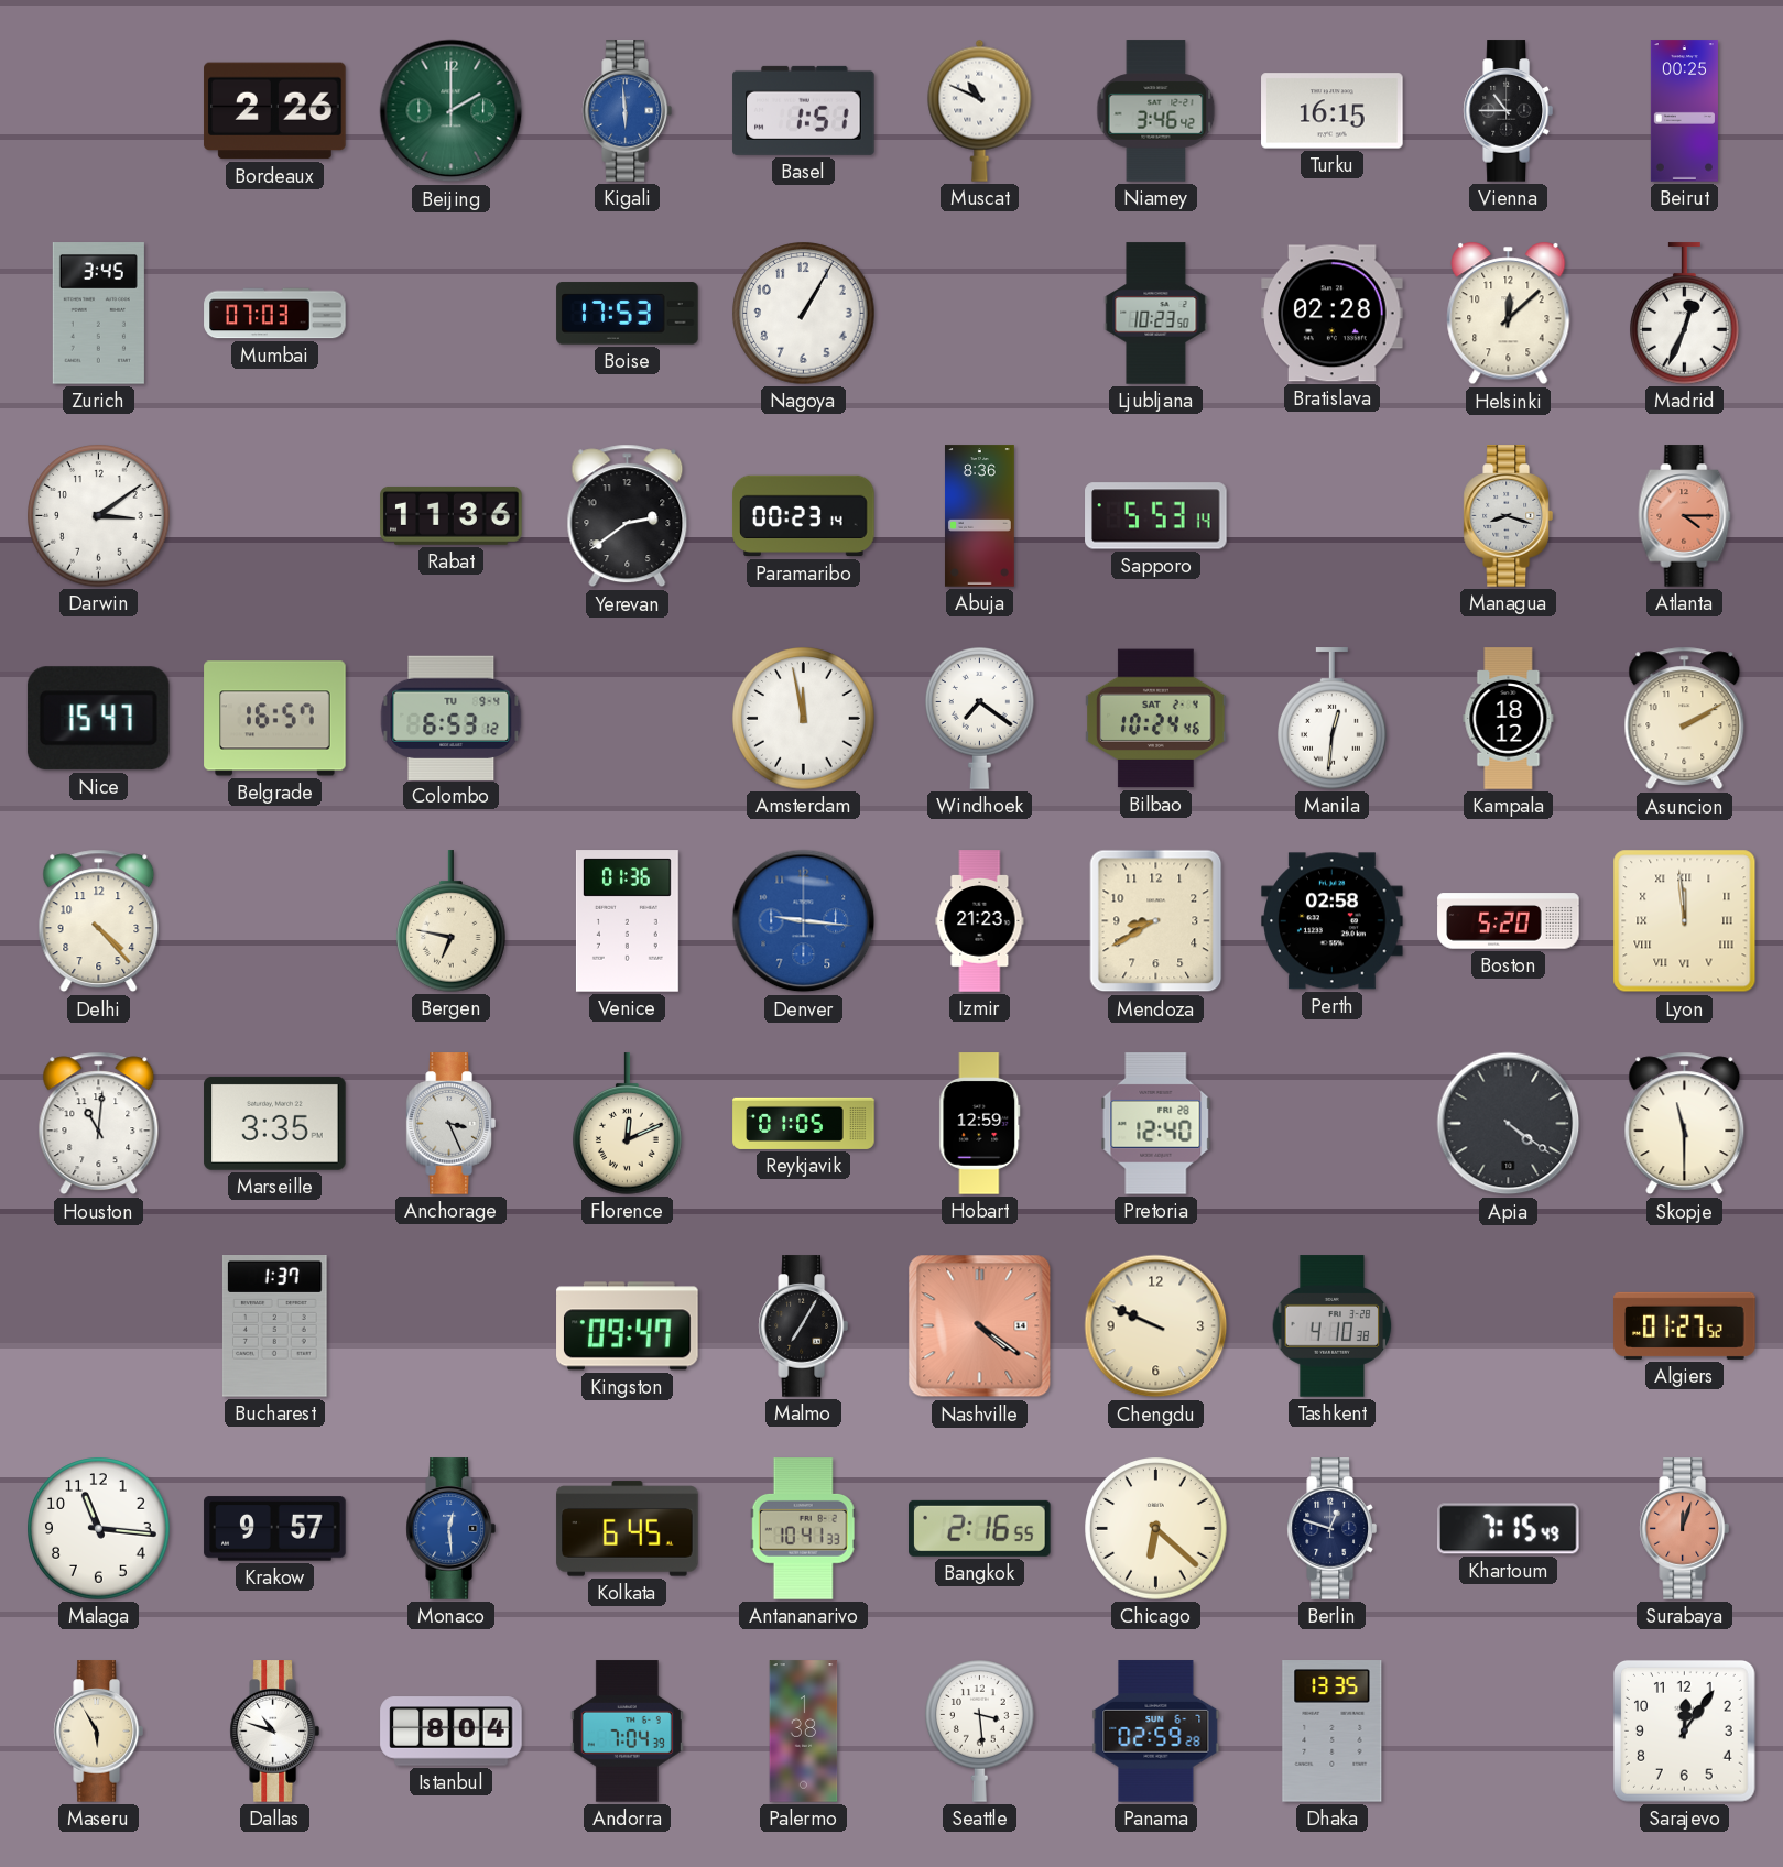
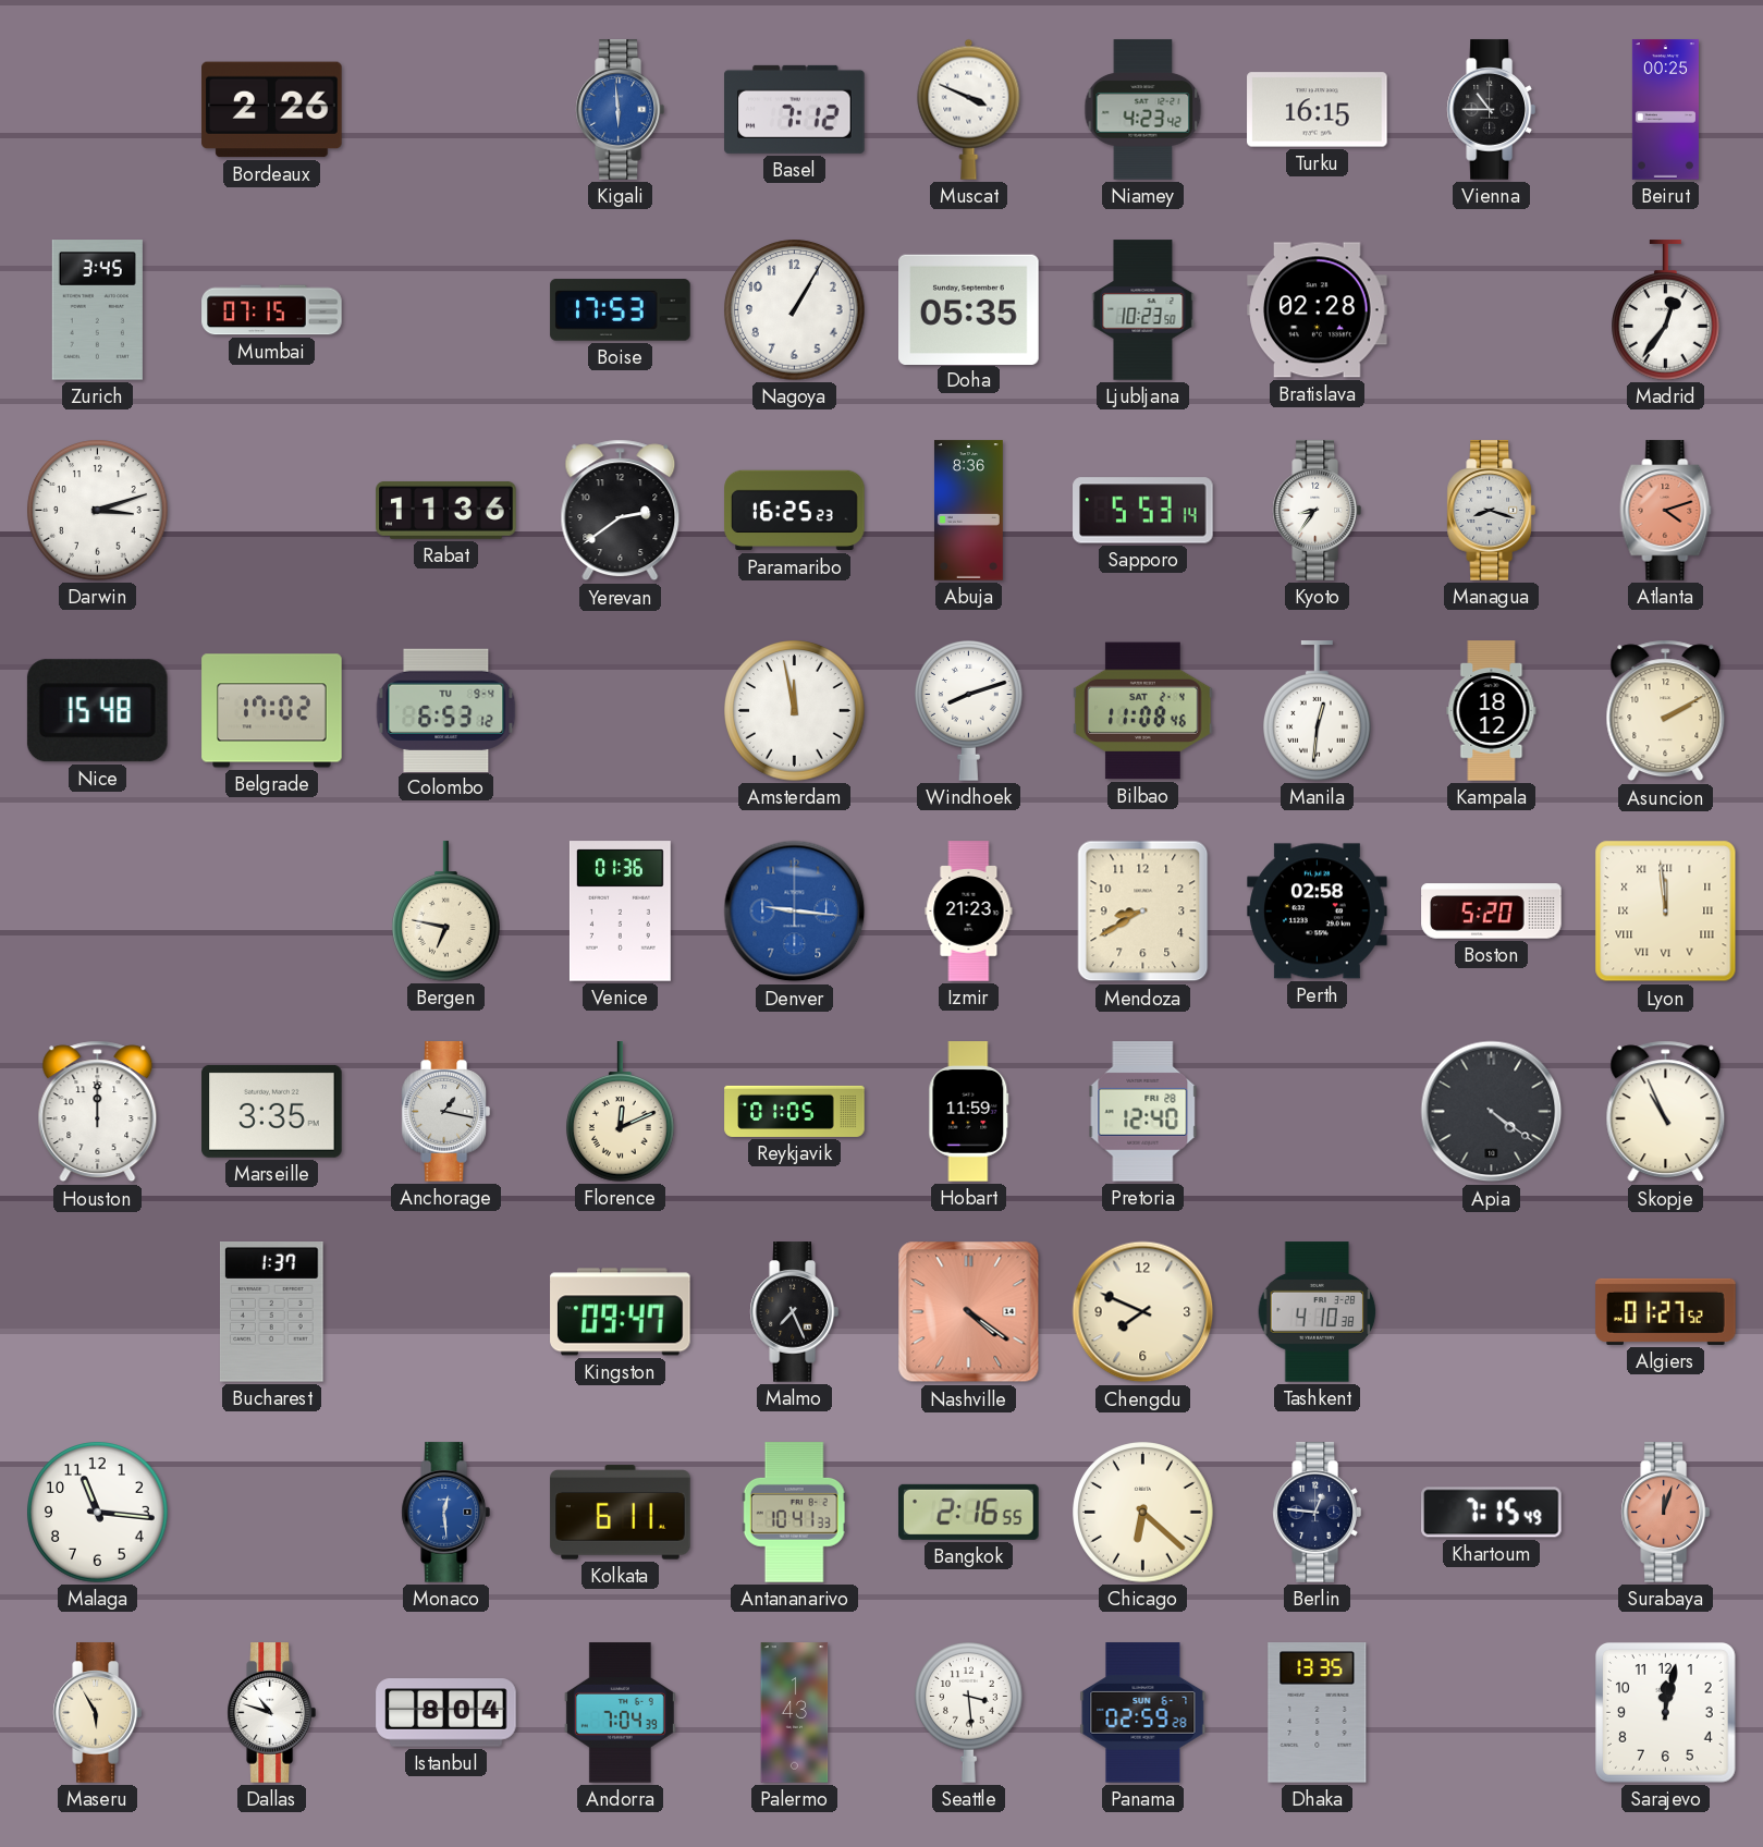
Beijing: 2:00 -> none
Basel: 1:51 -> 7:12
Muscat: 10:49 -> 3:49
Niamey: 3:46 -> 4:23
Mumbai: 07:03 -> 07:15
Doha: none -> 05:35
Helsinki: 12:08 -> none
Madrid: 12:34 -> 12:36
Darwin: 3:09 -> 3:12
Paramaribo: 00:23 -> 16:25
Kyoto: none -> 8:36
Atlanta: 4:15 -> 4:12
Nice: 15:47 -> 15:48
Belgrade: 16:57 -> 17:02
Windhoek: 7:21 -> 8:12
Bilbao: 10:24 -> 11:08
Delhi: 4:23 -> none
Houston: 11:01 -> 12:00
Anchorage: 3:26 -> 1:17
Hobart: 12:59 -> 11:59
Skopje: 11:30 -> 10:56
Malmo: 7:05 -> 7:26
Chengdu: 9:49 -> 7:49
Krakow: 9:57 -> none
Kolkata: 6:45 -> 6:11
Berlin: 12:48 -> 12:46
Palermo: 1:38 -> 1:43
Sarajevo: 12:06 -> 12:02
